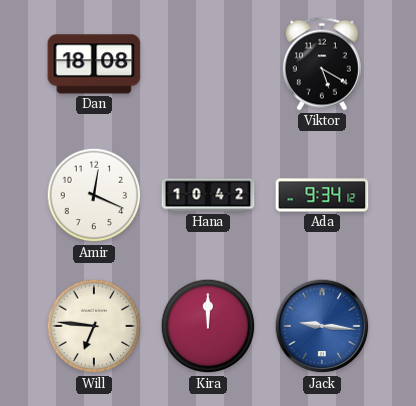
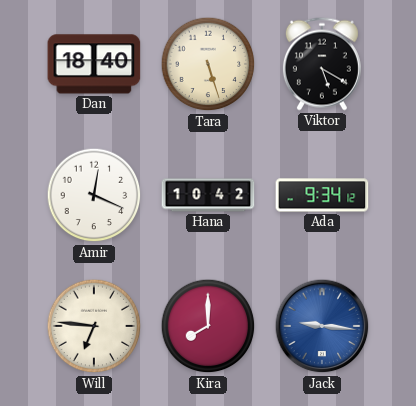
Dan: 18:08 -> 18:40
Tara: none -> 5:27
Kira: 12:00 -> 8:00
